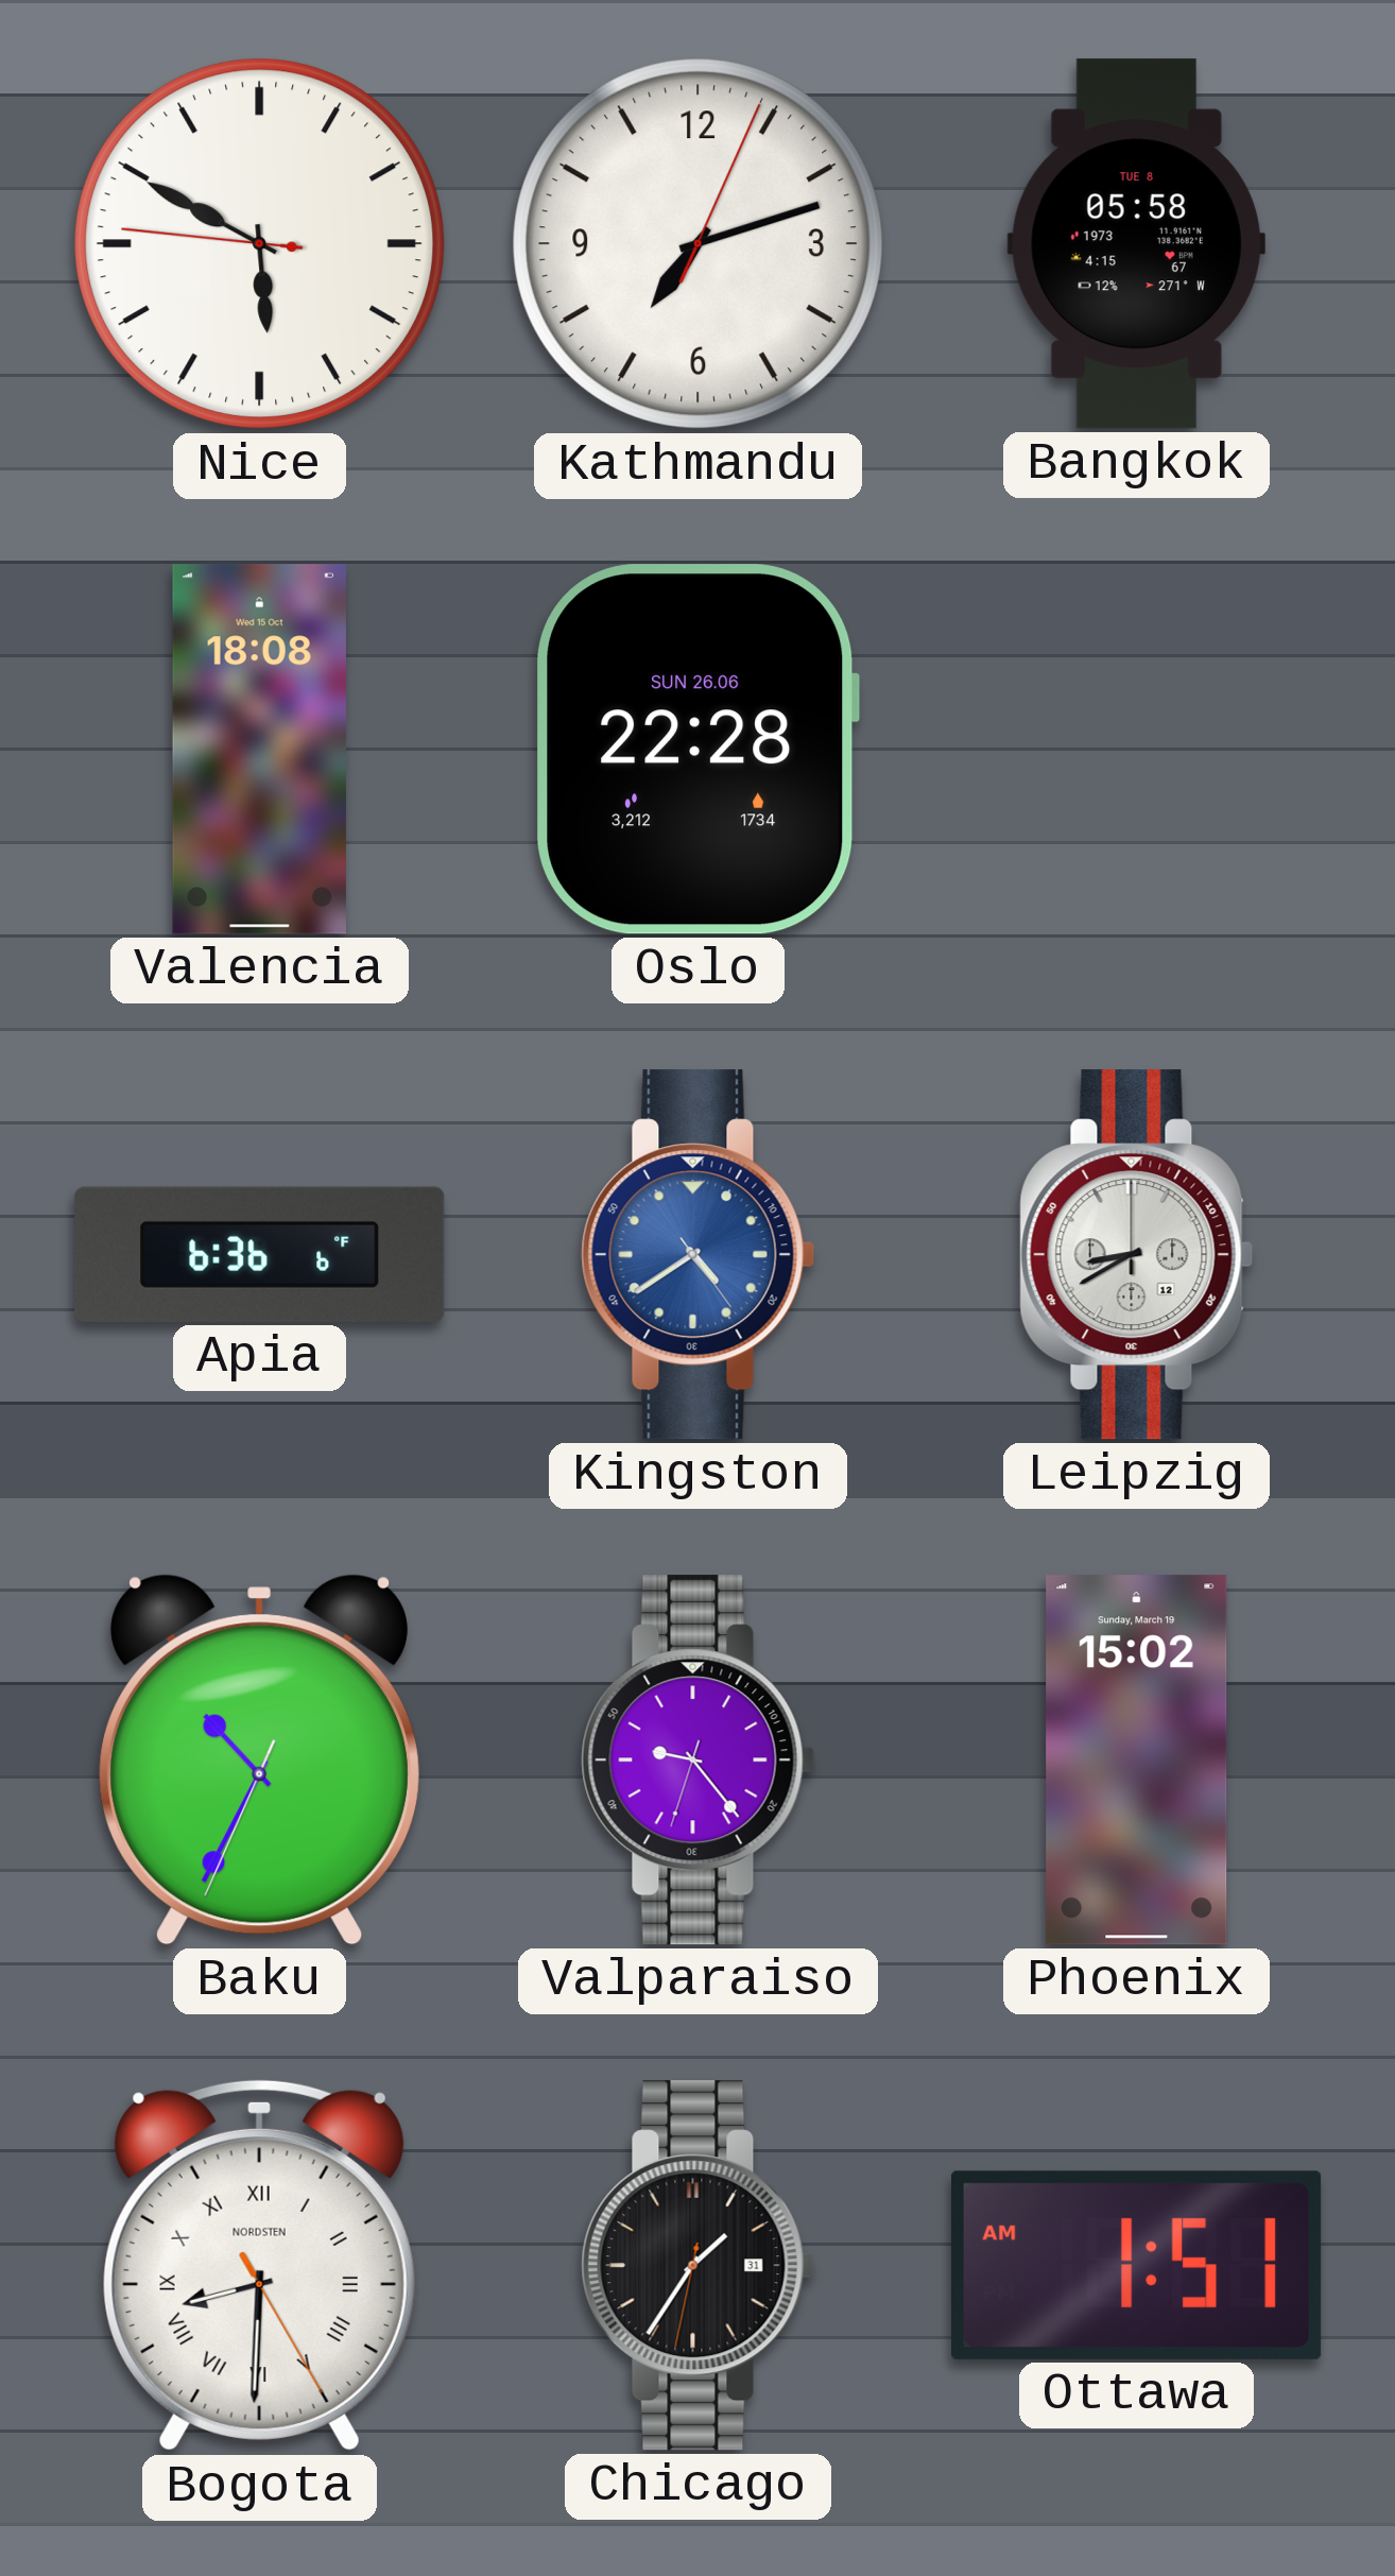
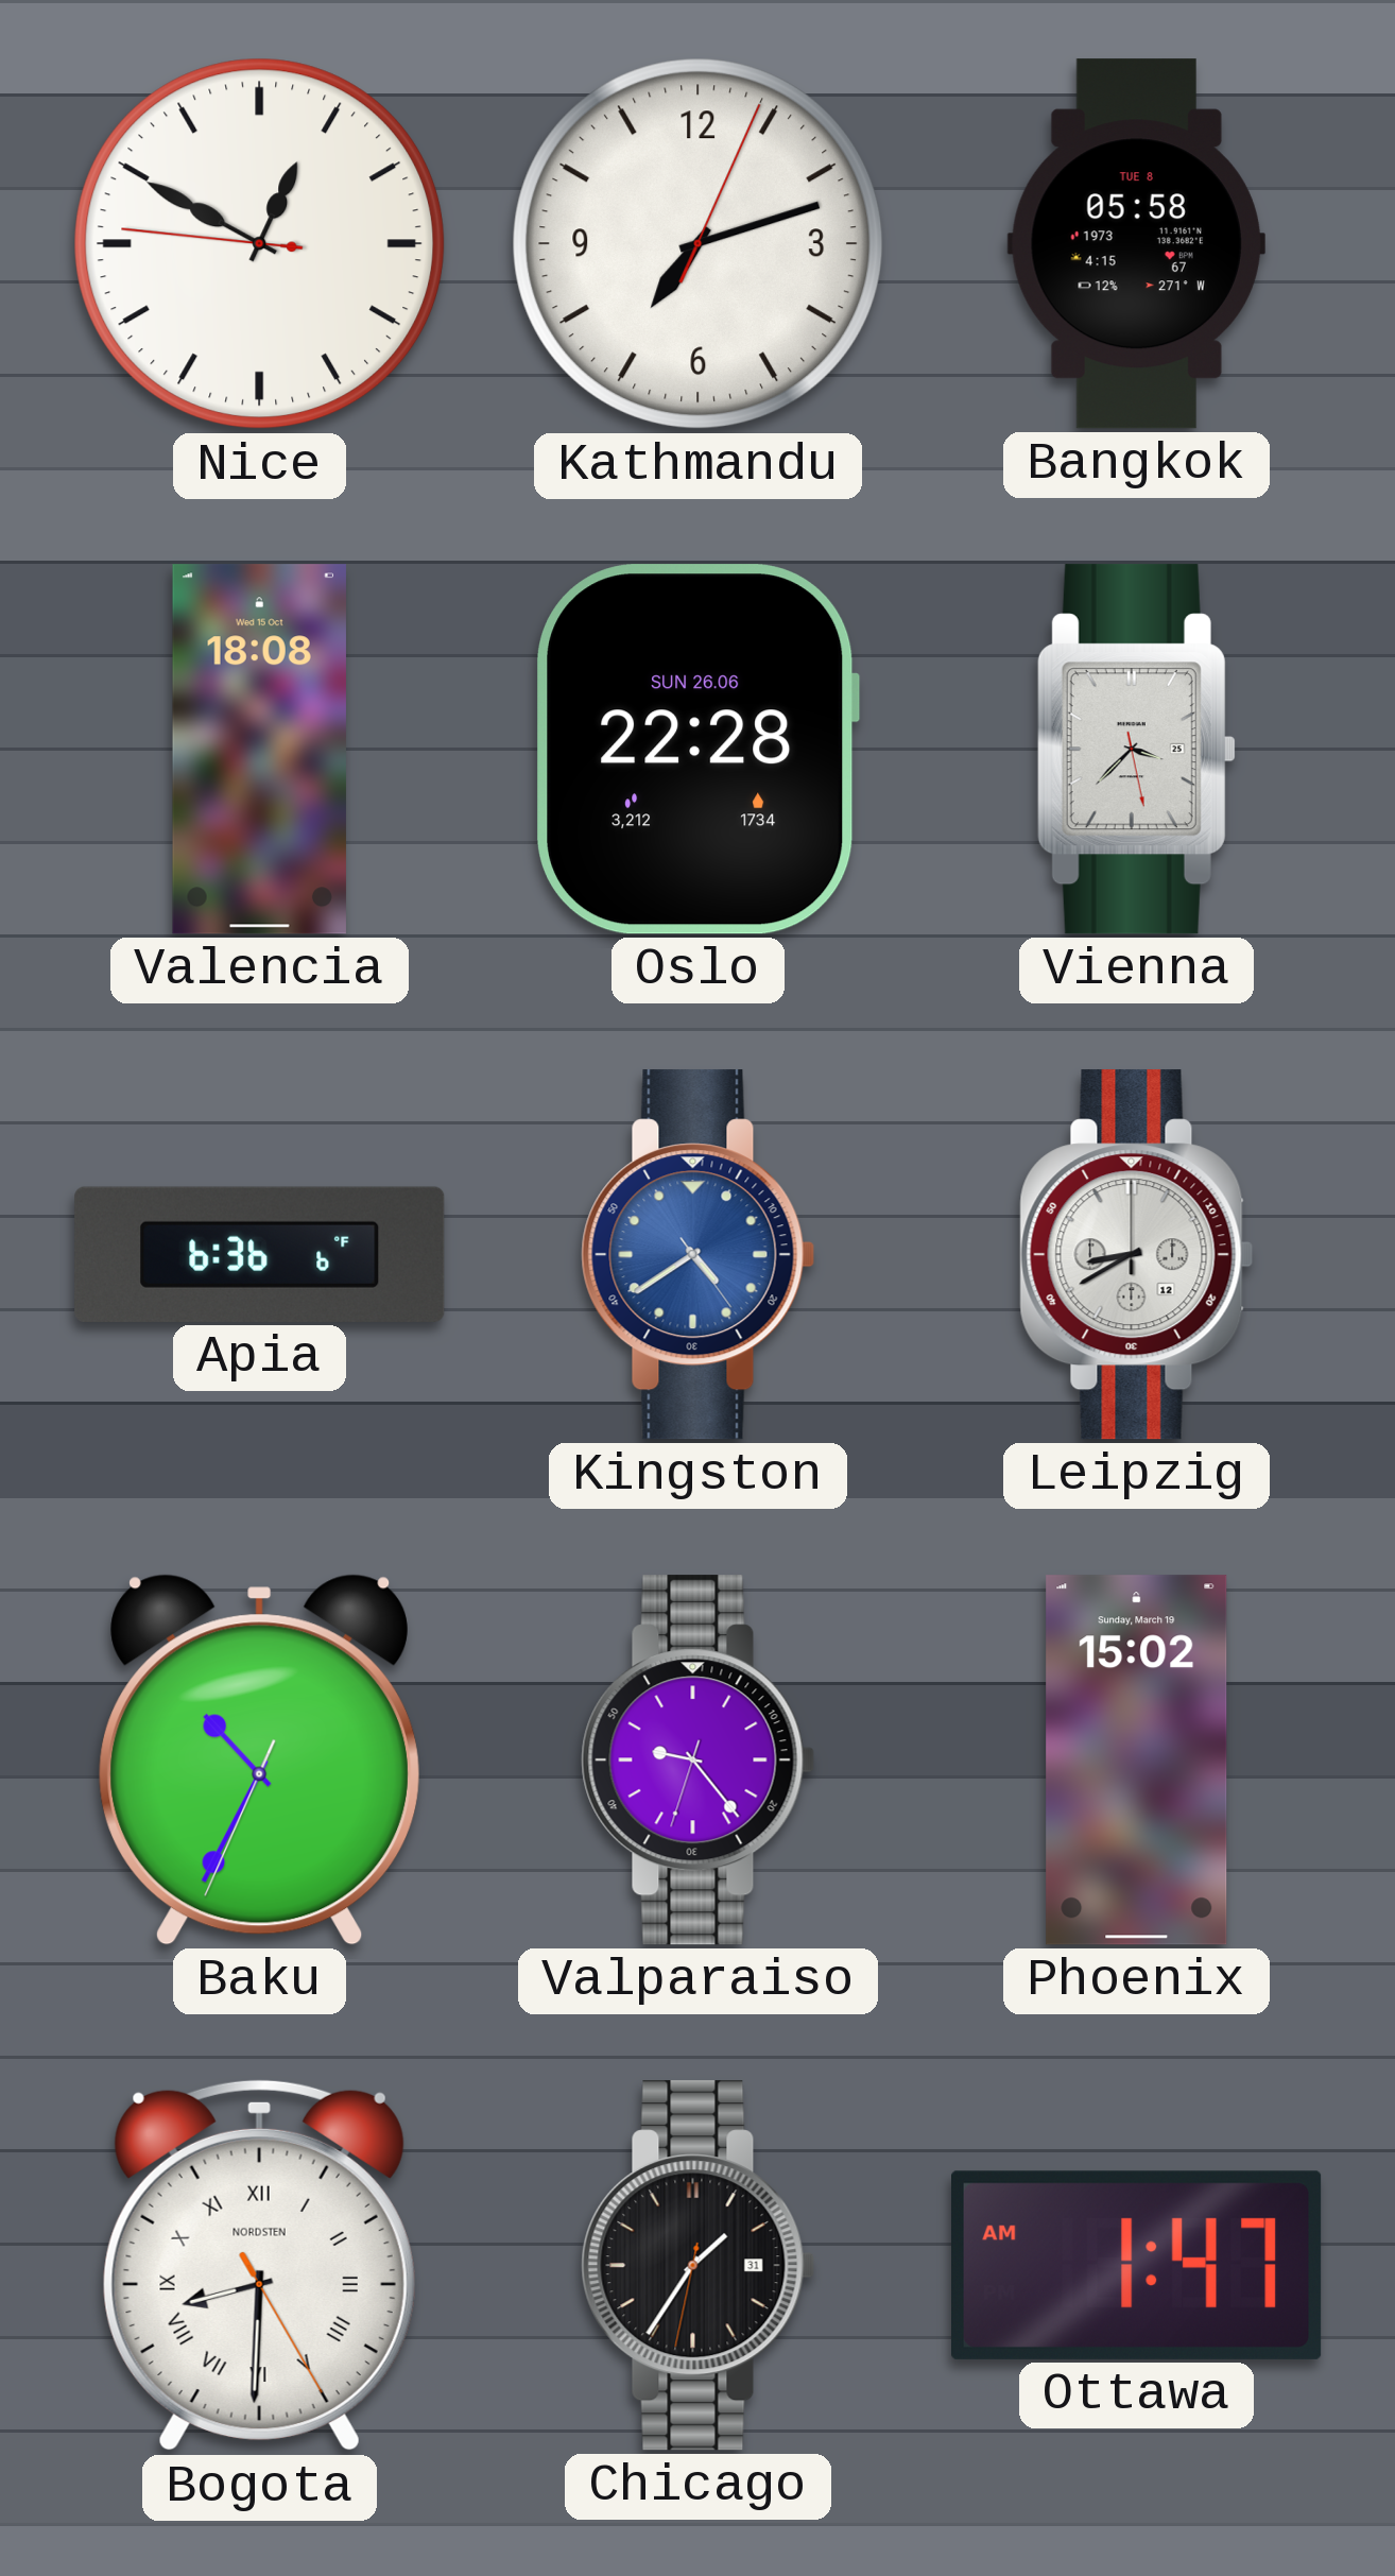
Nice: 5:49 -> 12:49
Vienna: none -> 3:37
Ottawa: 1:51 -> 1:47
